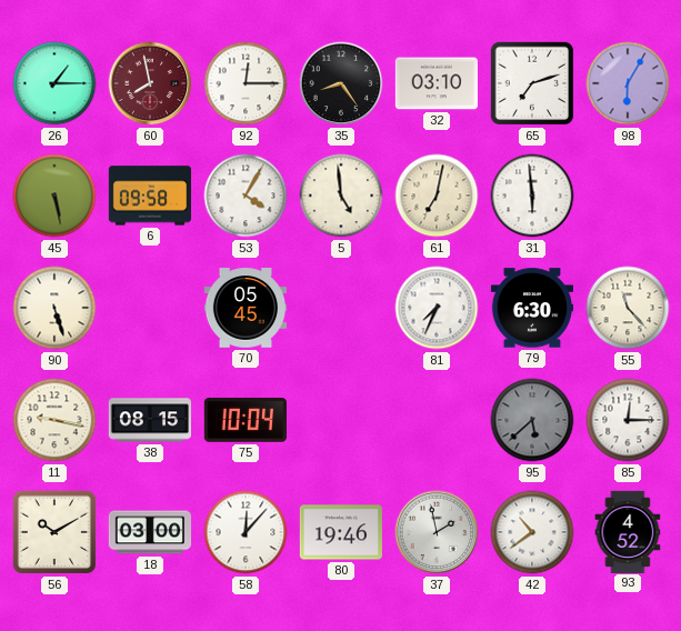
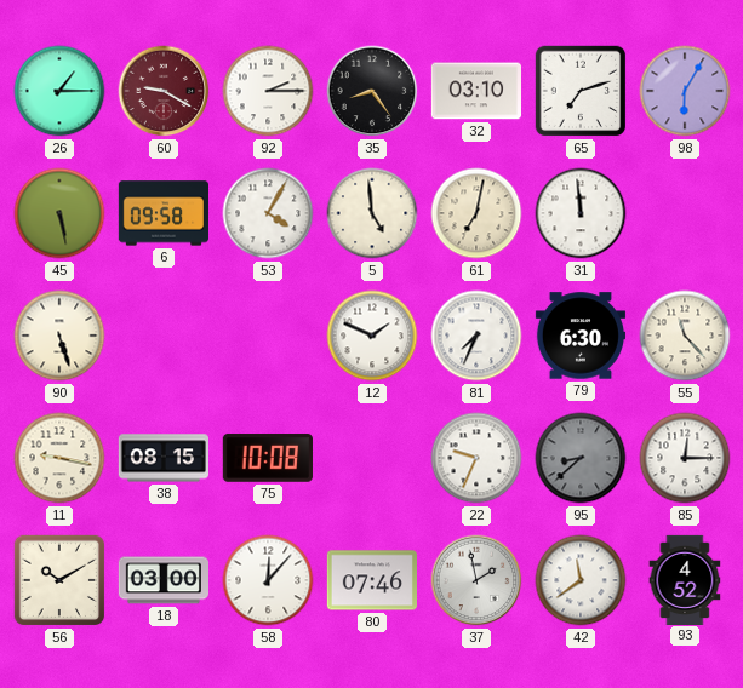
60: 7:58 -> 9:20
92: 12:15 -> 2:15
31: 5:59 -> 11:59
70: 05:45 -> none
12: none -> 1:49
75: 10:04 -> 10:08
22: none -> 9:34
95: 5:38 -> 8:38
80: 19:46 -> 07:46
42: 10:39 -> 11:39
